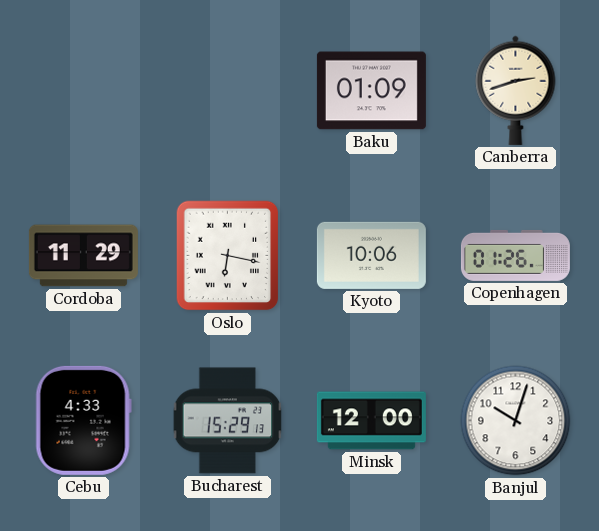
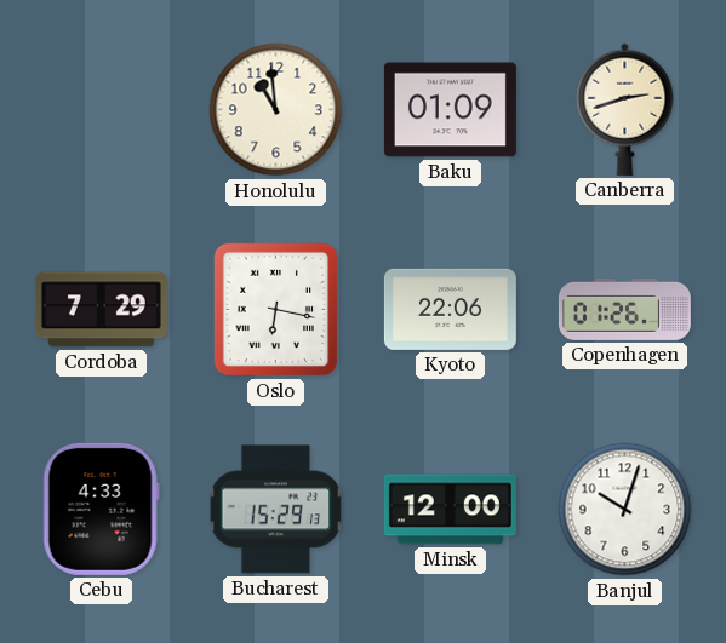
Honolulu: none -> 10:59
Cordoba: 11:29 -> 7:29
Kyoto: 10:06 -> 22:06
